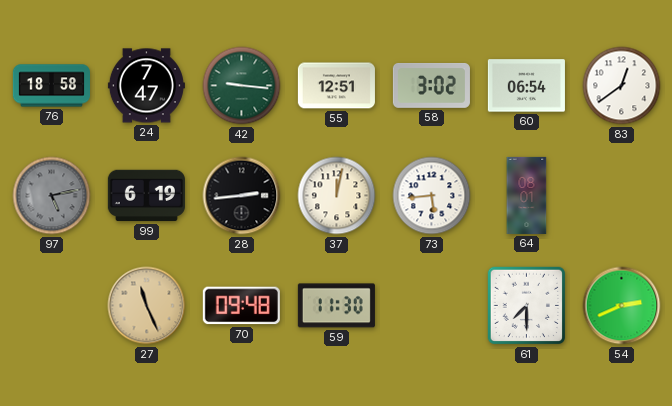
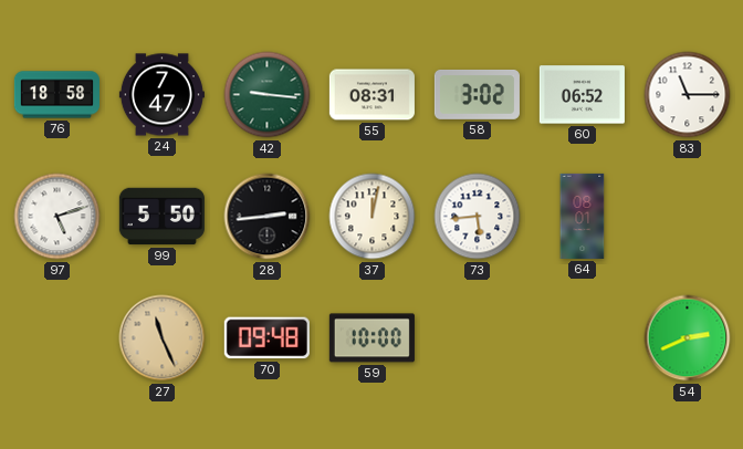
55: 12:51 -> 08:31
60: 06:54 -> 06:52
83: 12:39 -> 11:15
97: 5:13 -> 5:12
97 dial: grey -> white
99: 6:19 -> 5:50
59: 11:30 -> 10:00
61: 7:30 -> none
